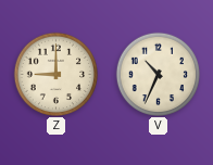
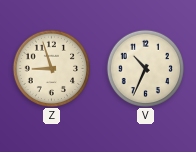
Z: 9:00 -> 8:57
